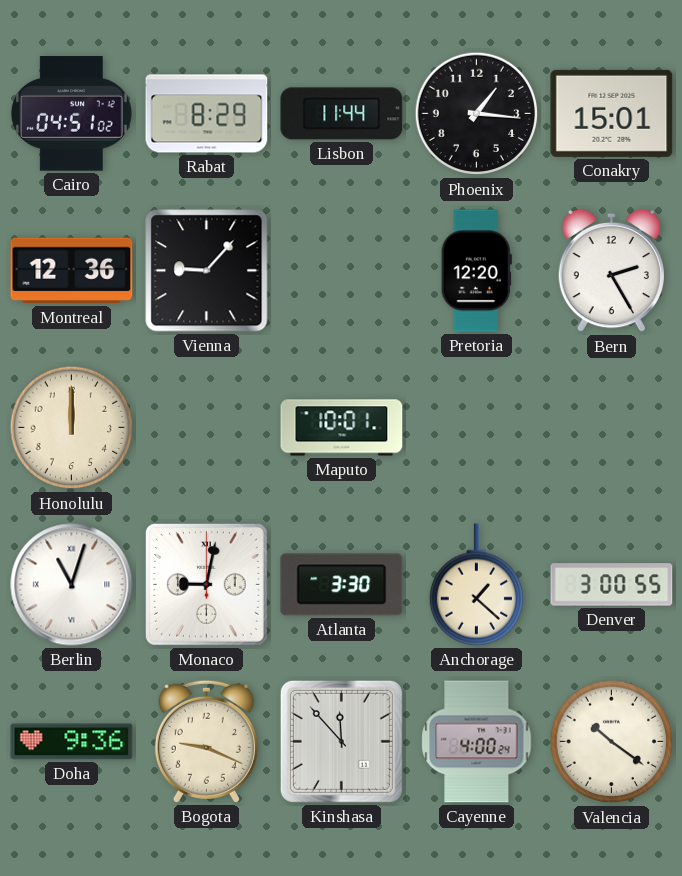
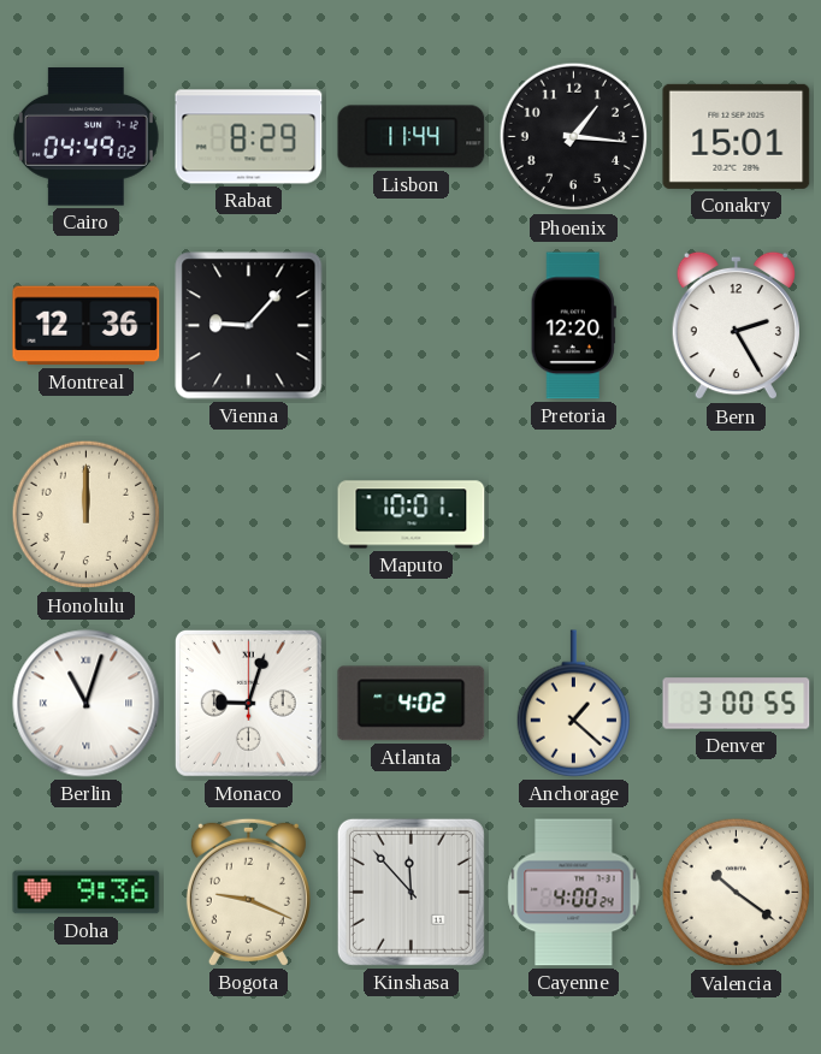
Cairo: 04:51 -> 04:49
Monaco: 9:02 -> 9:03
Atlanta: 3:30 -> 4:02
